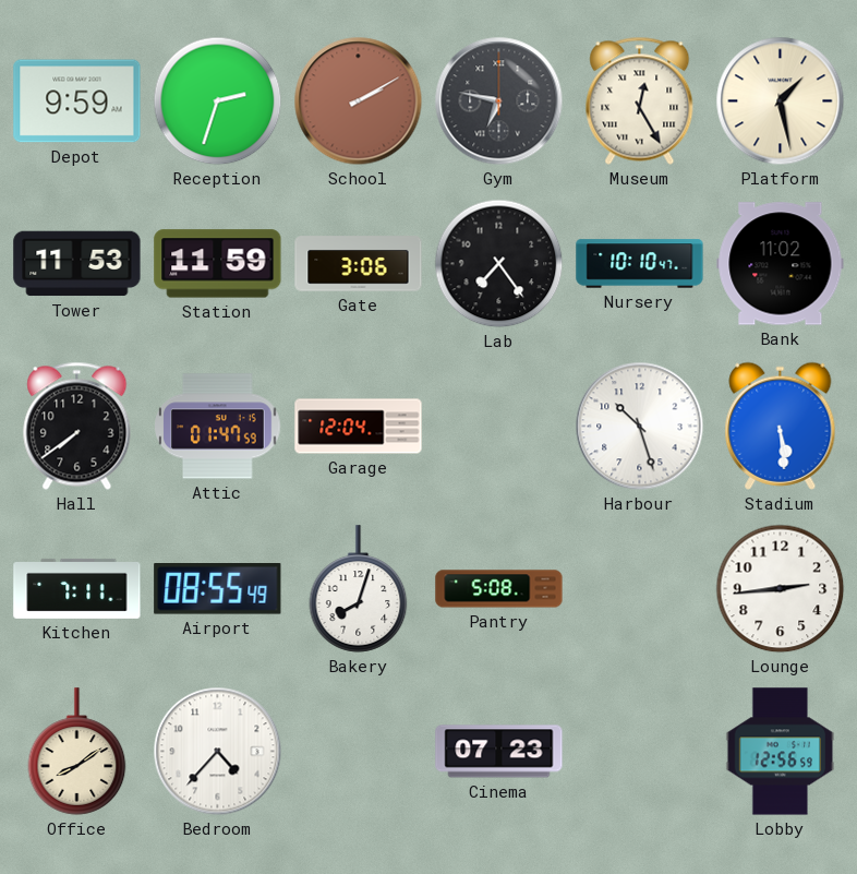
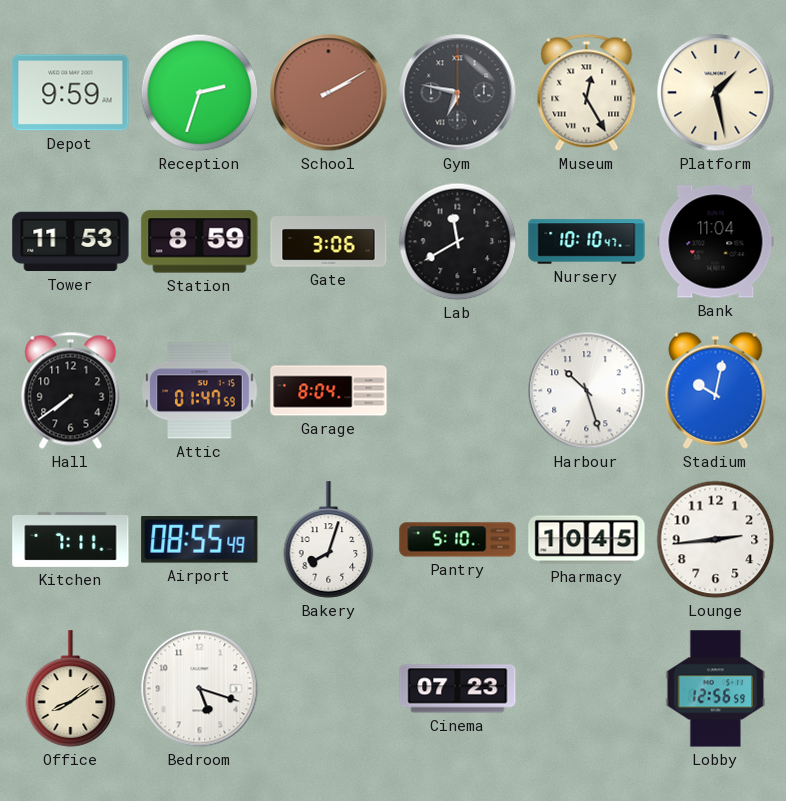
Station: 11:59 -> 8:59
Lab: 7:24 -> 11:40
Bank: 11:02 -> 11:04
Garage: 12:04 -> 8:04
Stadium: 5:29 -> 10:02
Pantry: 5:08 -> 5:10
Pharmacy: none -> 10:45
Bedroom: 4:37 -> 5:18
